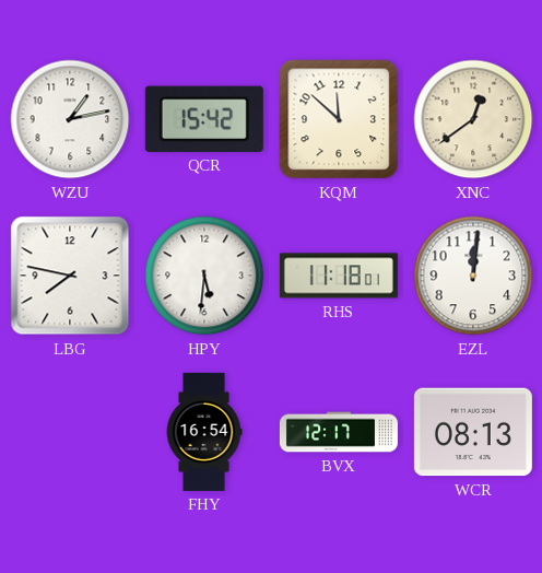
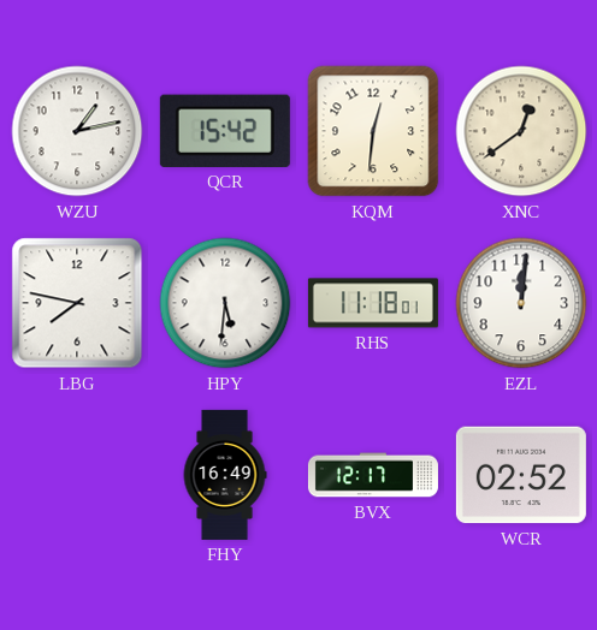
KQM: 11:52 -> 12:31
FHY: 16:54 -> 16:49
WCR: 08:13 -> 02:52
